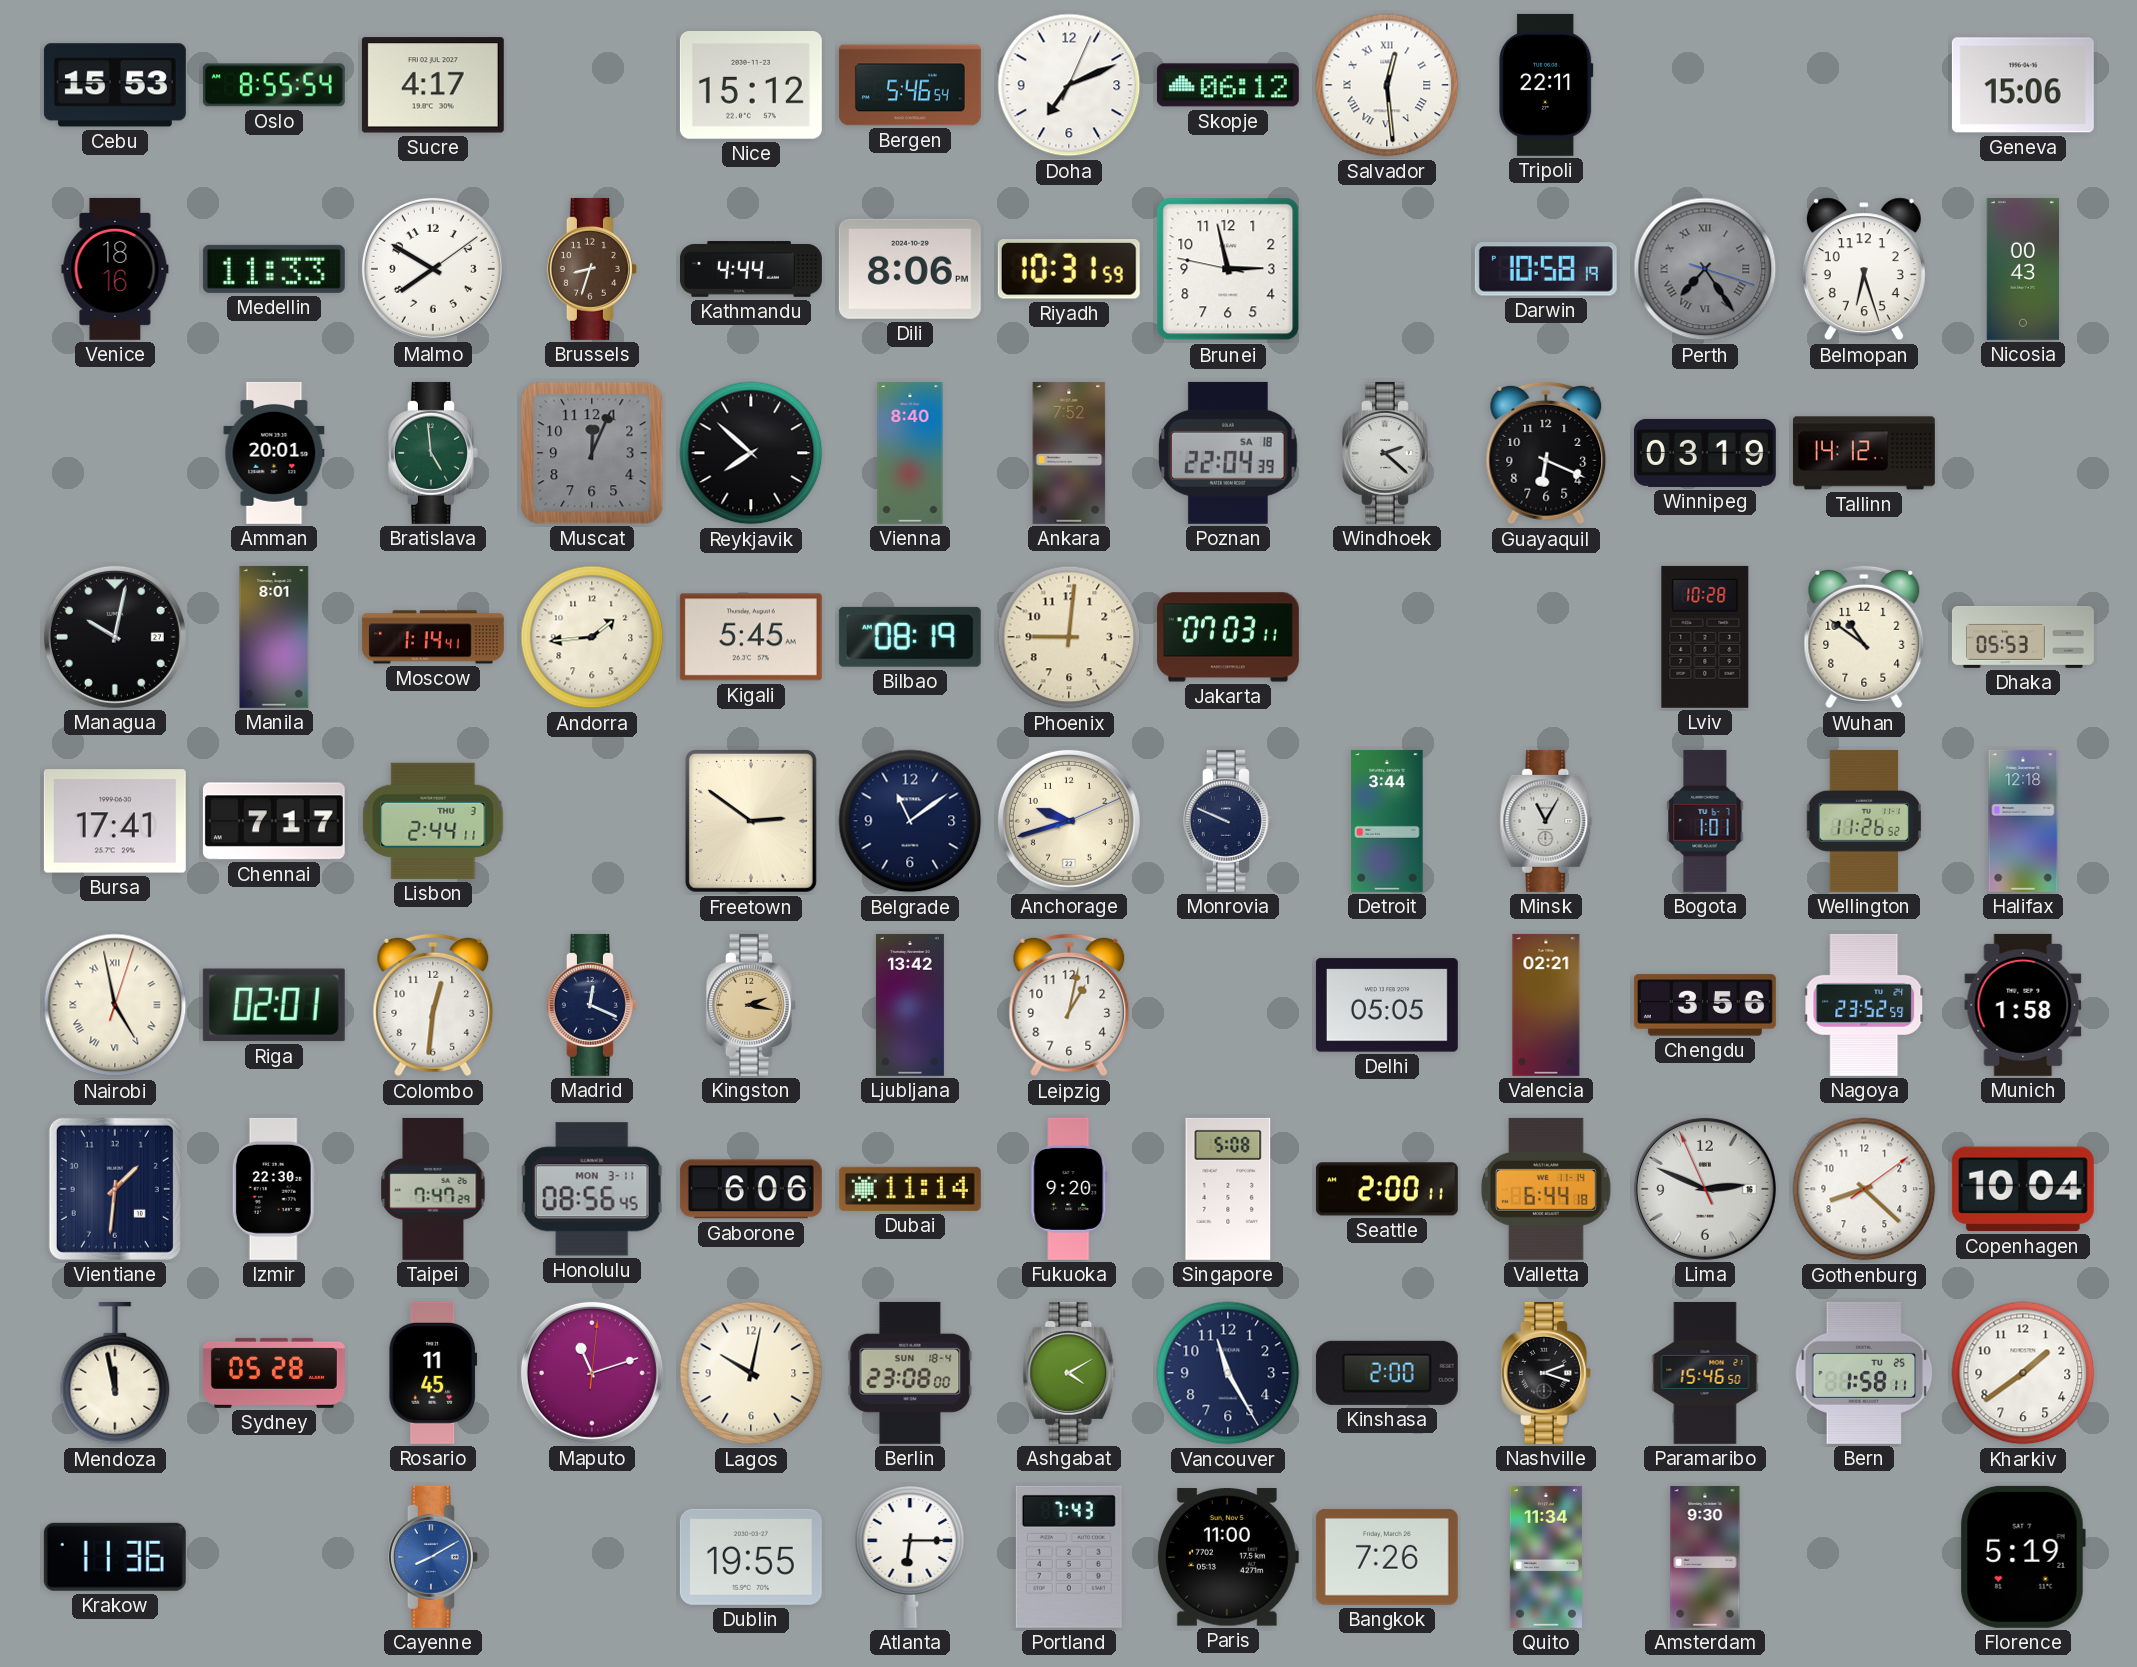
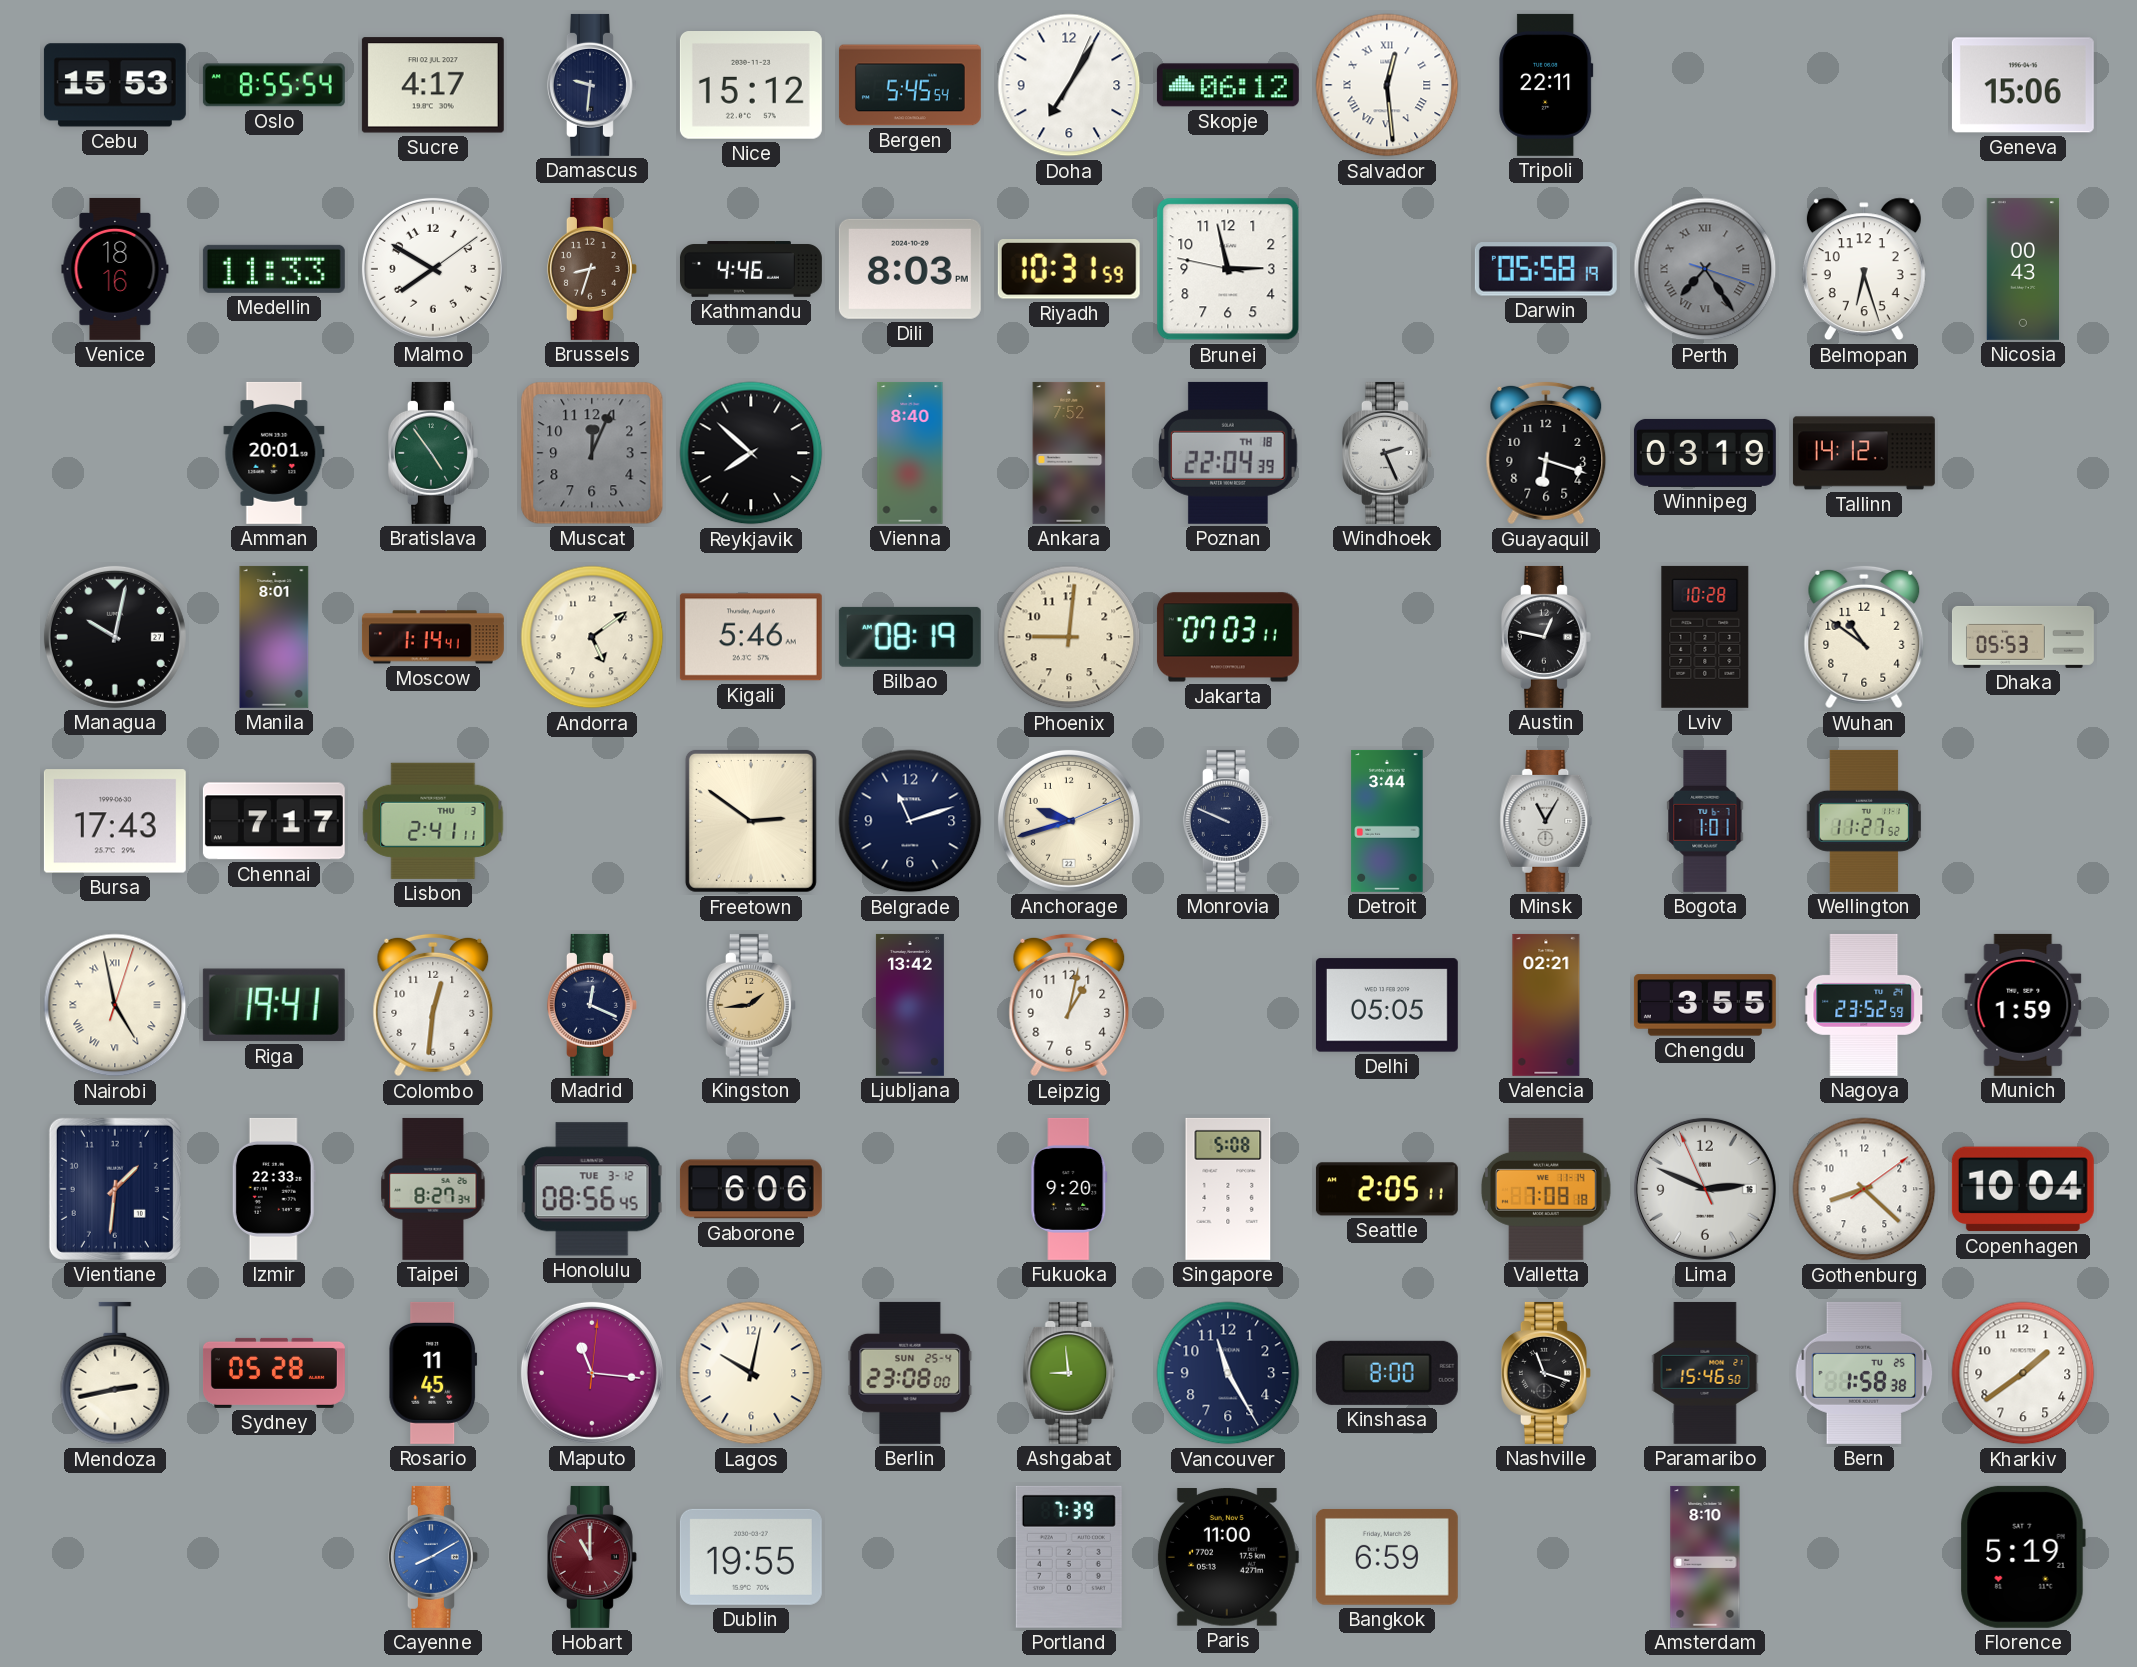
Damascus: none -> 9:31
Bergen: 5:46 -> 5:45
Doha: 7:11 -> 7:05
Kathmandu: 4:44 -> 4:46
Dili: 8:06 -> 8:03
Darwin: 10:58 -> 05:58
Bratislava: 4:59 -> 4:54
Poznan date: SA 18 -> TH 18
Windhoek: 2:22 -> 2:26
Guayaquil: 6:19 -> 6:18
Andorra: 1:44 -> 5:09
Kigali: 5:45 -> 5:46
Austin: none -> 12:47
Bursa: 17:41 -> 17:43
Lisbon: 2:44 -> 2:41
Belgrade: 11:09 -> 11:12
Wellington: 11:26 -> 11:27
Halifax: 12:18 -> none
Riga: 02:01 -> 19:41
Kingston: 2:17 -> 1:44
Chengdu: 3:56 -> 3:55
Munich: 1:58 -> 1:59
Izmir: 22:30 -> 22:33
Taipei: 7:47 -> 8:27
Honolulu date: MON 3-11 -> TUE 3-12
Dubai: 11:14 -> none
Seattle: 2:00 -> 2:05
Valletta: 6:44 -> 7:08
Mendoza: 11:58 -> 2:43
Maputo: 11:12 -> 11:16
Berlin date: SUN 18-4 -> SUN 25-4
Ashgabat: 4:10 -> 8:59
Kinshasa: 2:00 -> 8:00
Nashville: 2:18 -> 11:18
Bern: 1:58:11 -> 1:58:38
Krakow: 11:36 -> none
Hobart: none -> 11:00
Atlanta: 6:15 -> none
Portland: 7:43 -> 7:39
Bangkok: 7:26 -> 6:59
Quito: 11:34 -> none
Amsterdam: 9:30 -> 8:10
